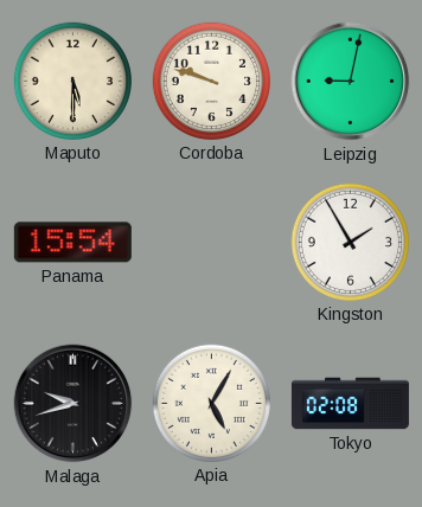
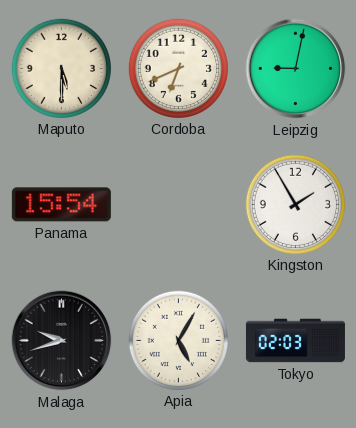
Cordoba: 9:48 -> 6:41
Tokyo: 02:08 -> 02:03
